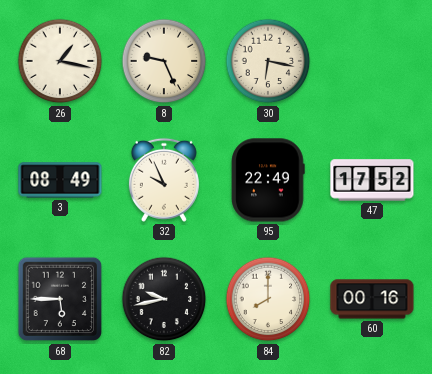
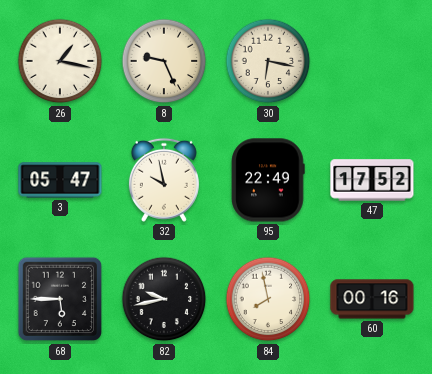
3: 08:49 -> 05:47
32: 9:56 -> 9:58
84: 8:00 -> 7:58
